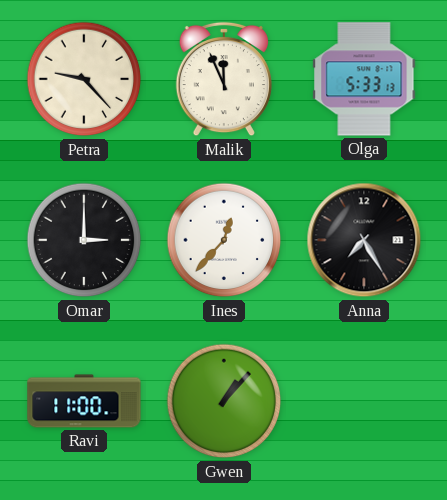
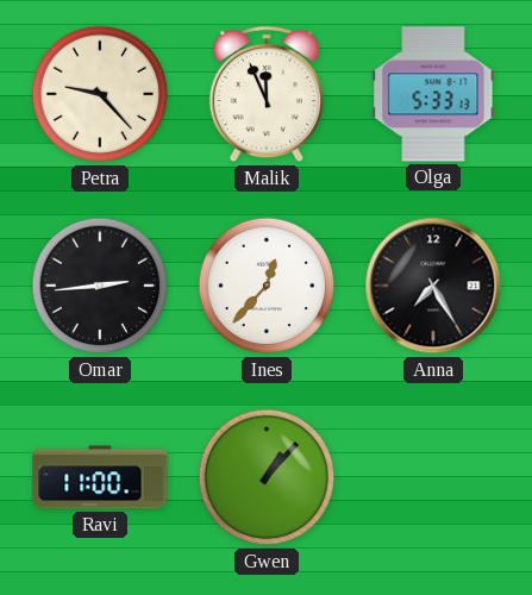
Omar: 3:00 -> 2:44
